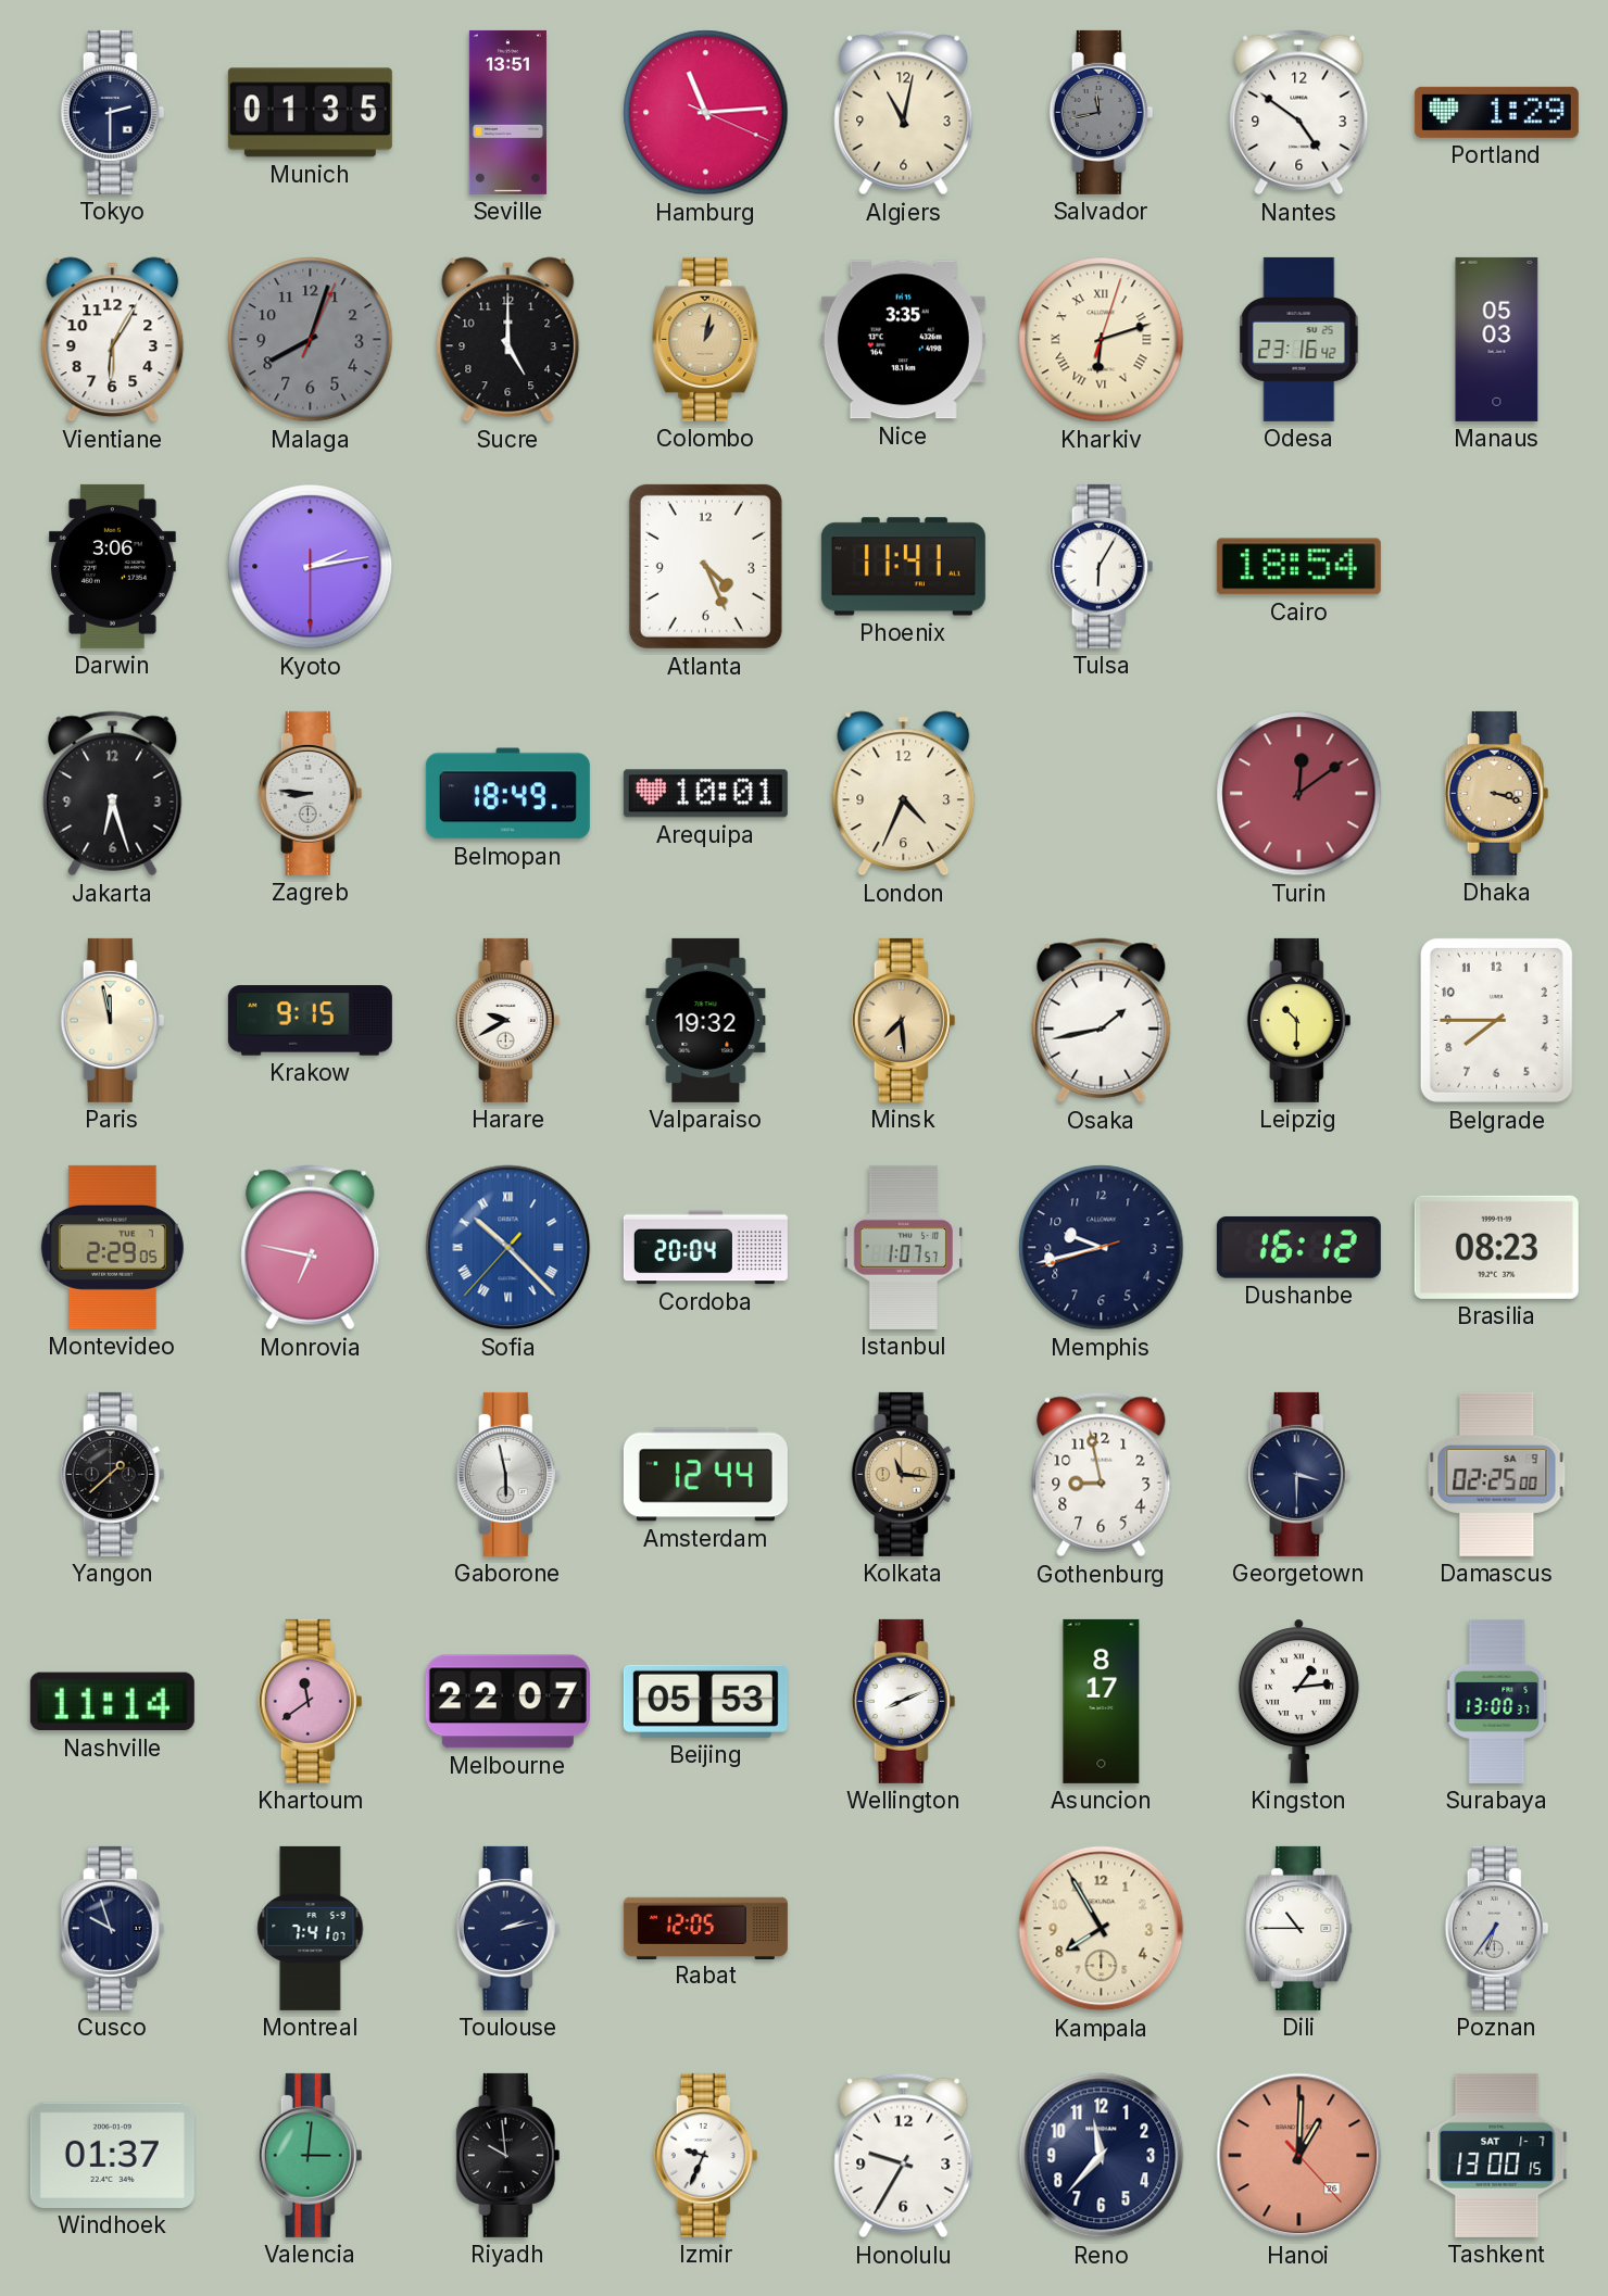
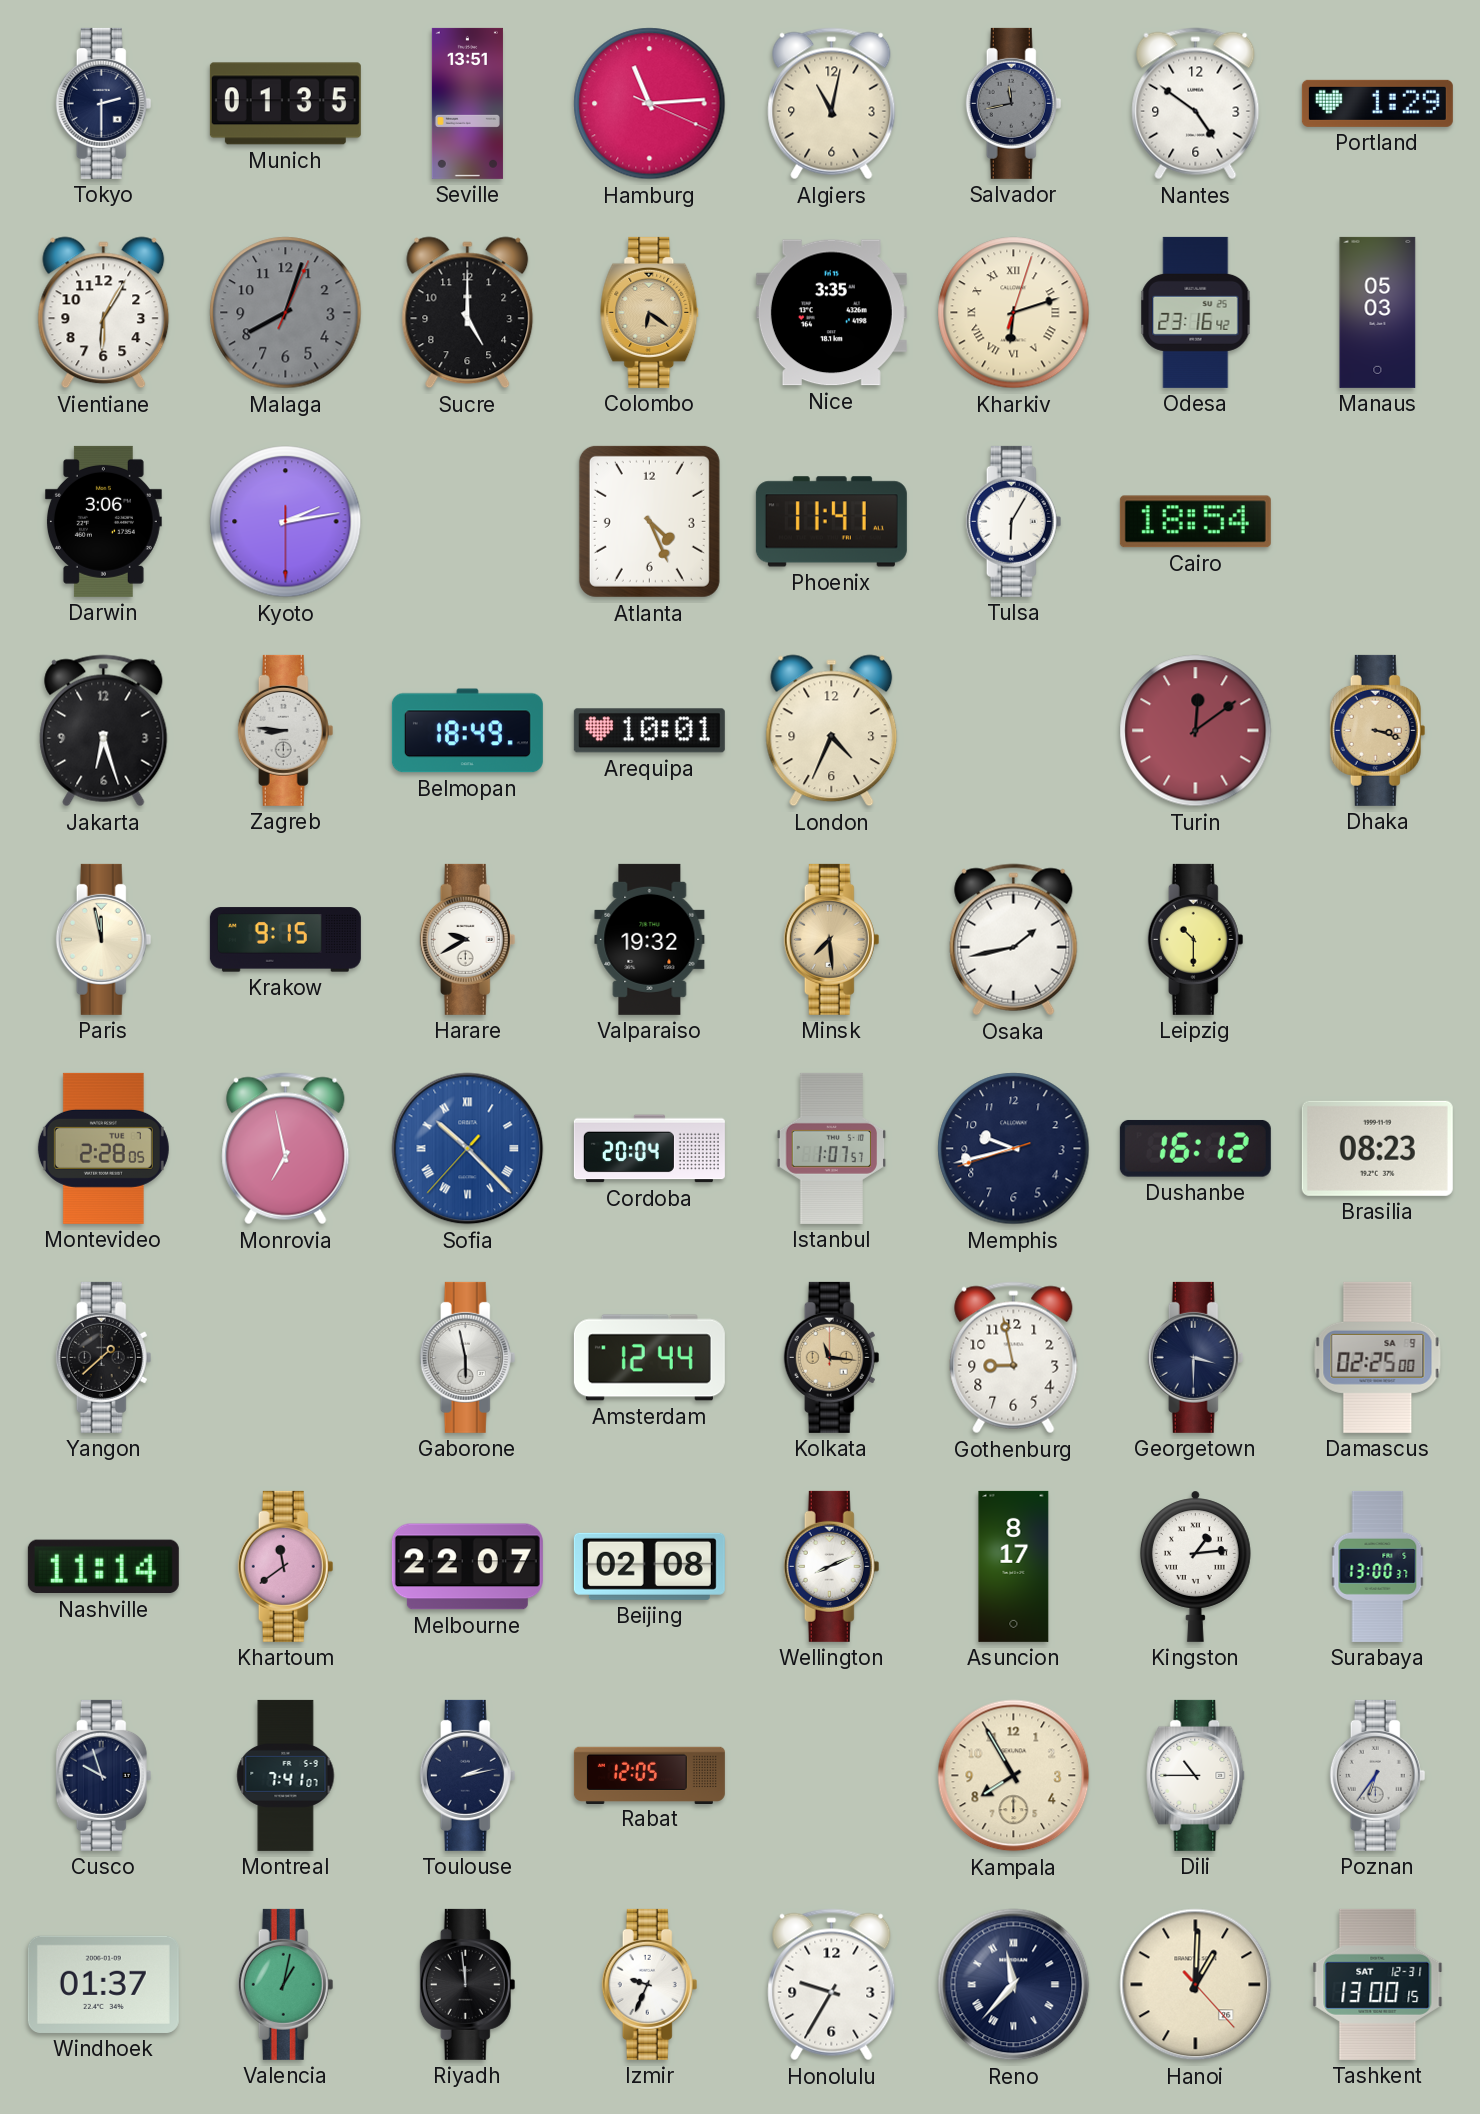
Colombo: 1:02 -> 6:21
Belgrade: 7:45 -> none
Montevideo: 2:29 -> 2:28
Monrovia: 6:47 -> 6:58
Beijing: 05:53 -> 02:08
Valencia: 3:01 -> 1:02
Riyadh: 9:59 -> 11:59
Reno numerals: Arabic -> Roman
Hanoi dial: salmon -> cream
Tashkent date: SAT 1-7 -> SAT 12-31
